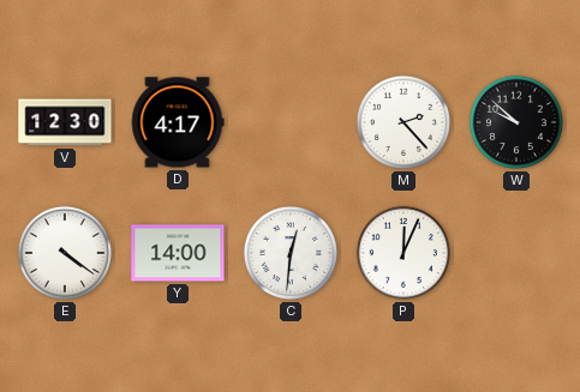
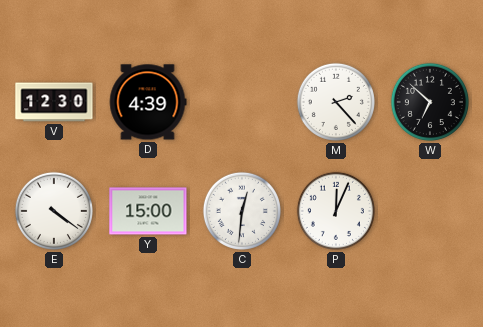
D: 4:17 -> 4:39
W: 9:52 -> 6:52
Y: 14:00 -> 15:00
